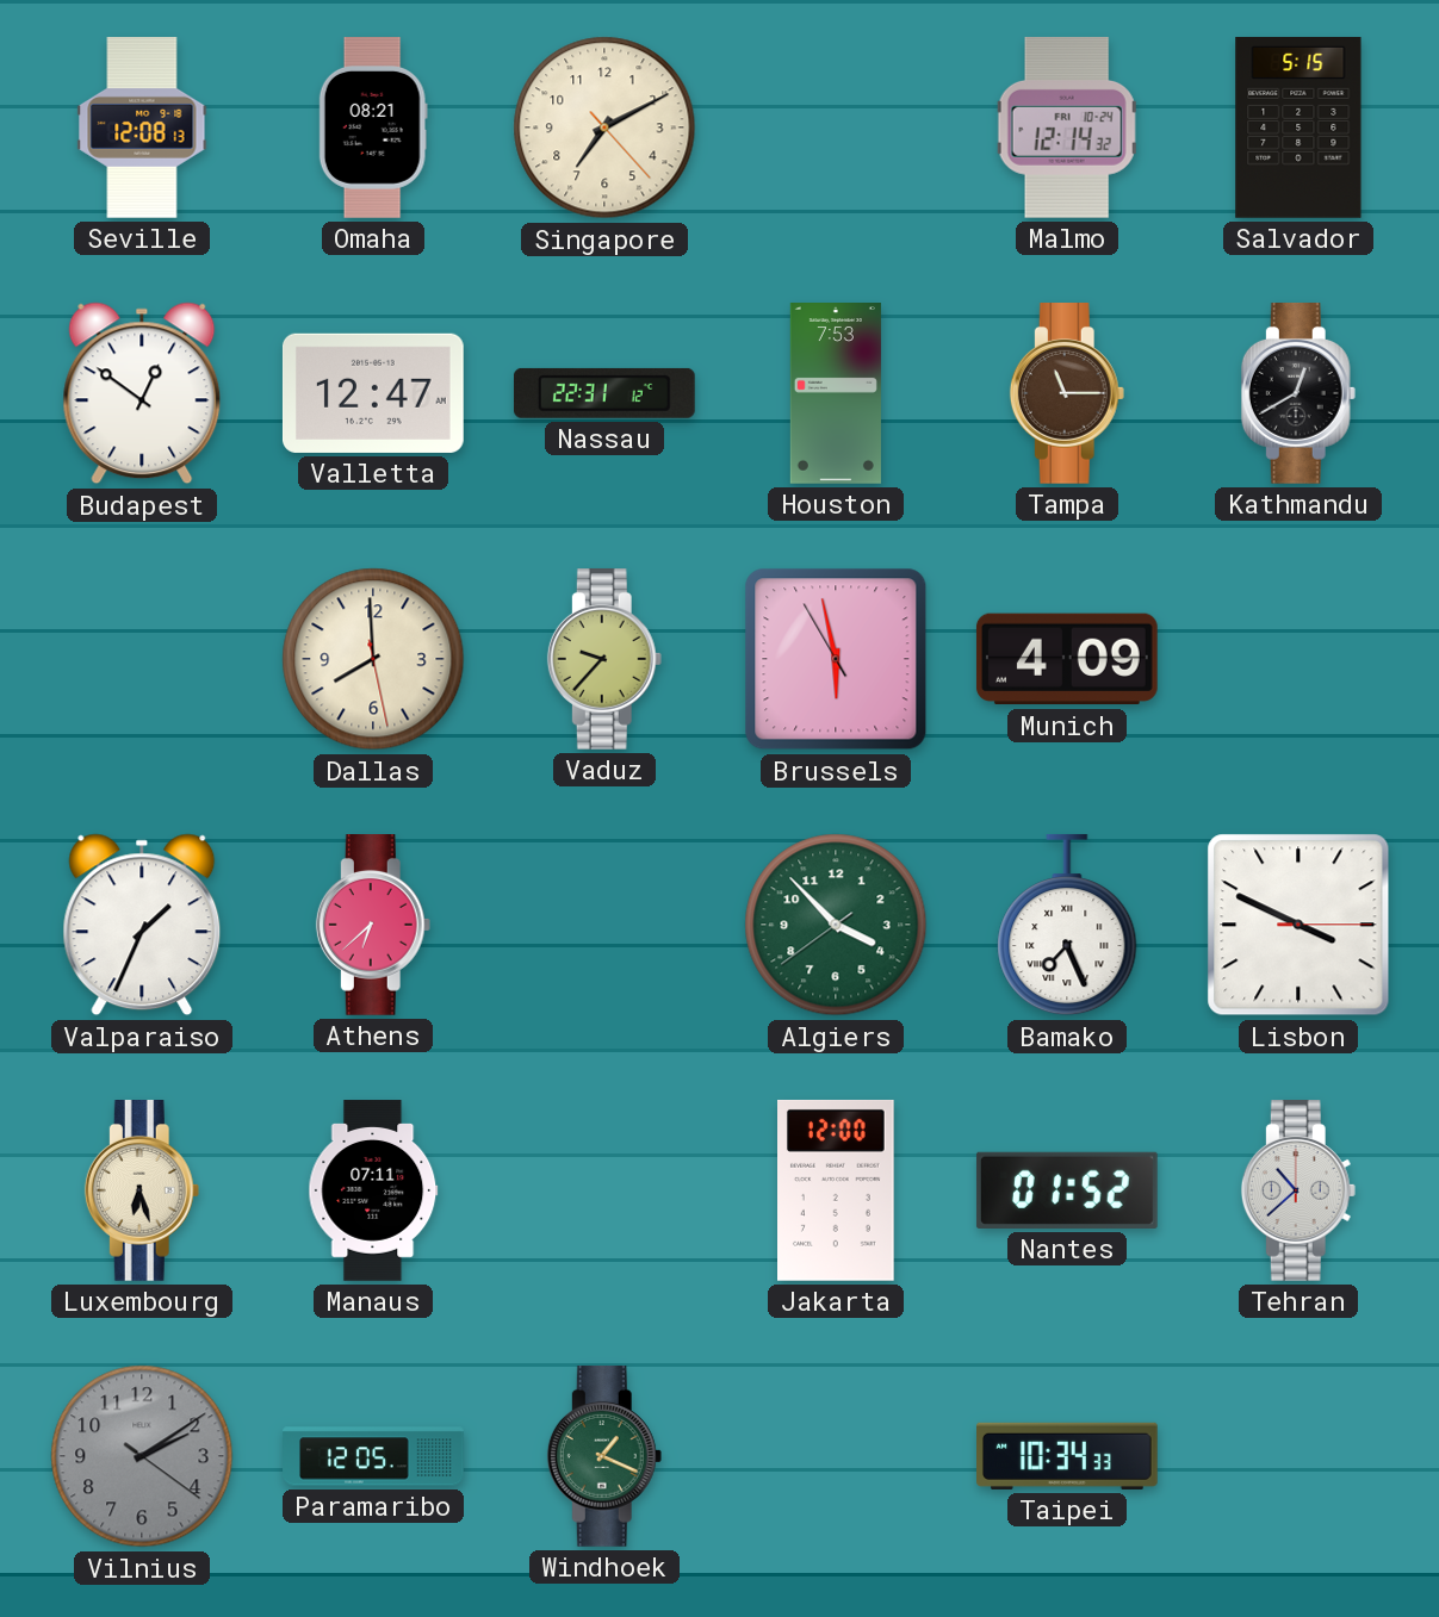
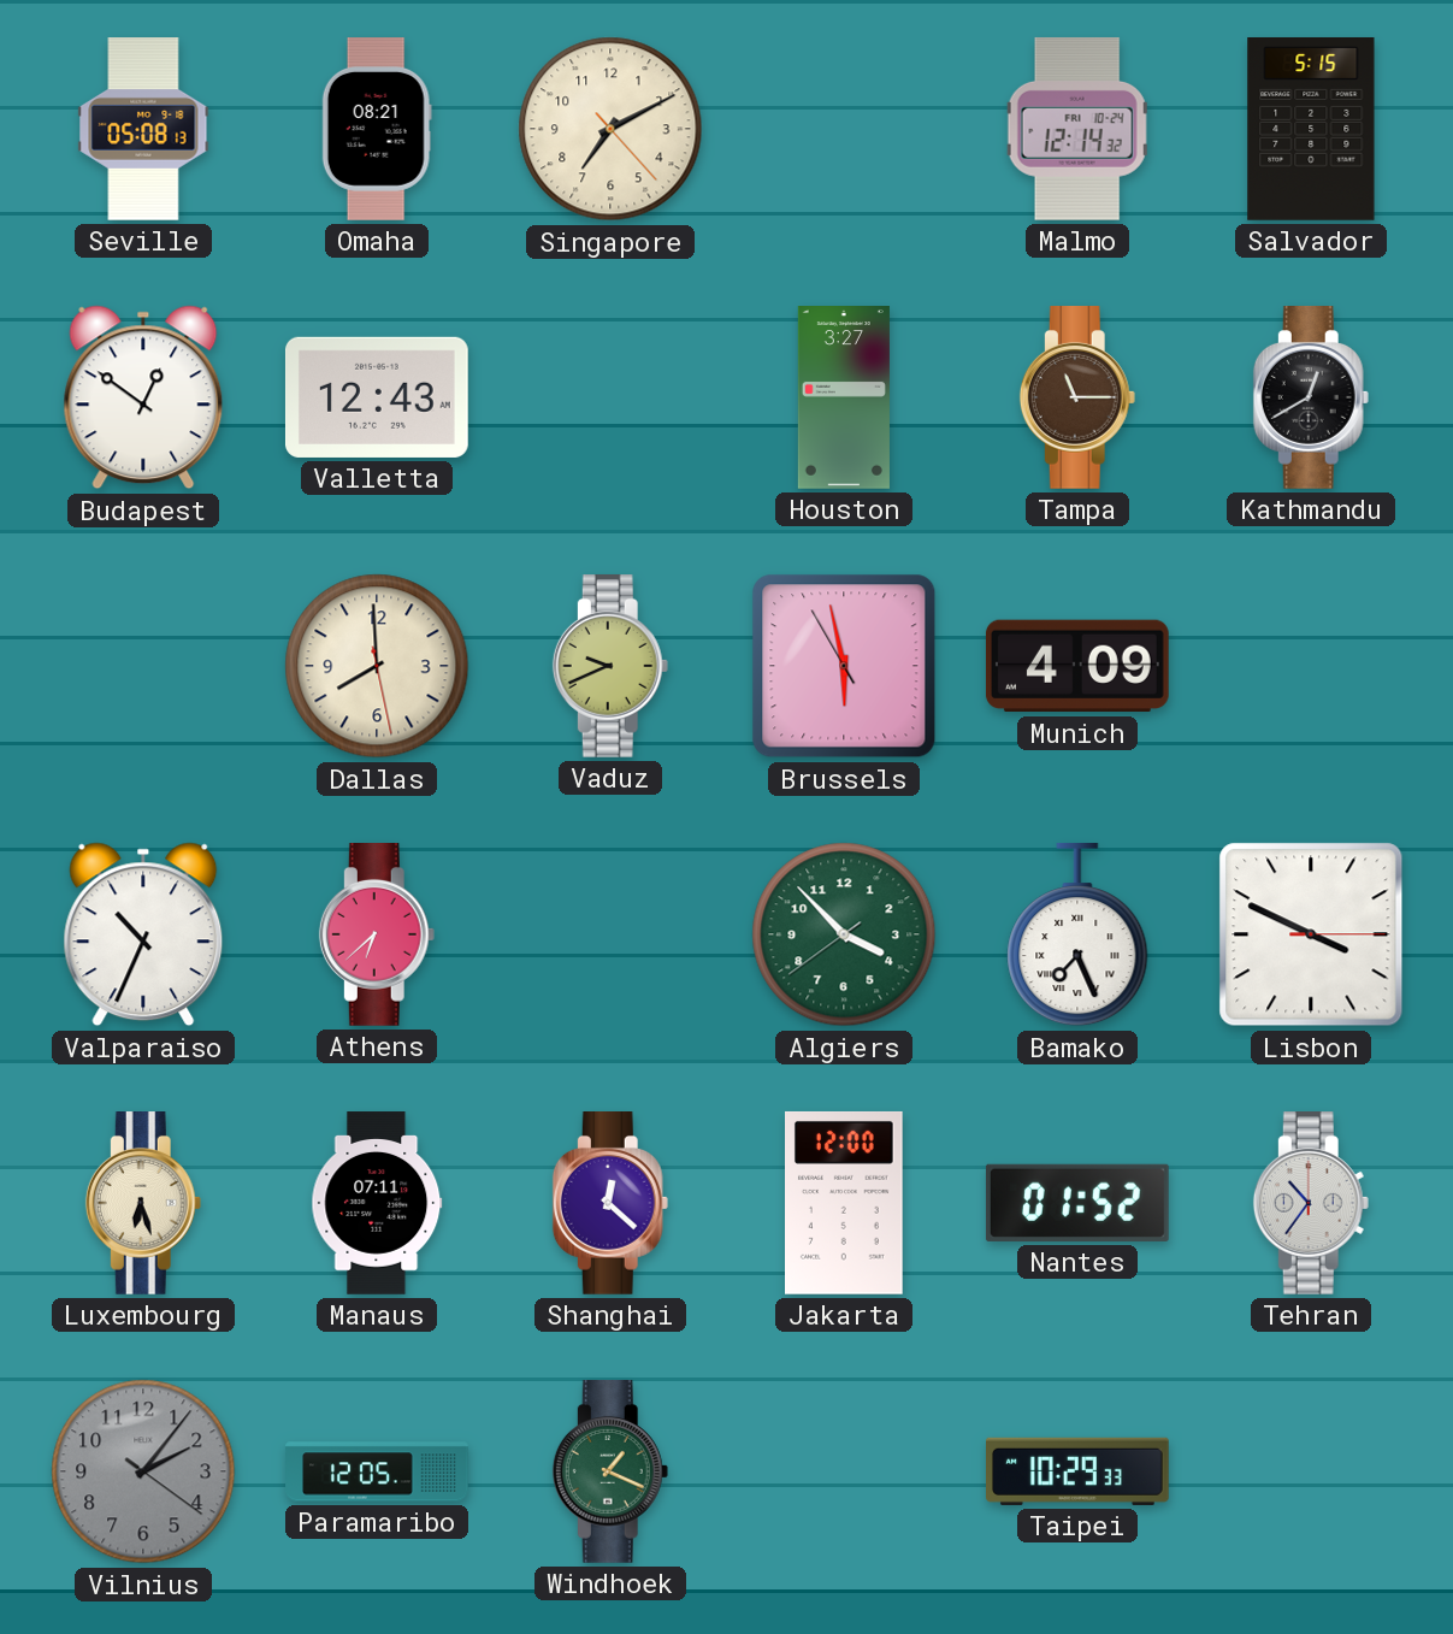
Seville: 12:08 -> 05:08
Valletta: 12:47 -> 12:43
Nassau: 22:31 -> none
Houston: 7:53 -> 3:27
Vaduz: 9:37 -> 9:41
Valparaiso: 1:34 -> 10:34
Shanghai: none -> 12:22
Tehran: 10:38 -> 10:36
Vilnius: 2:09 -> 2:06
Taipei: 10:34 -> 10:29
